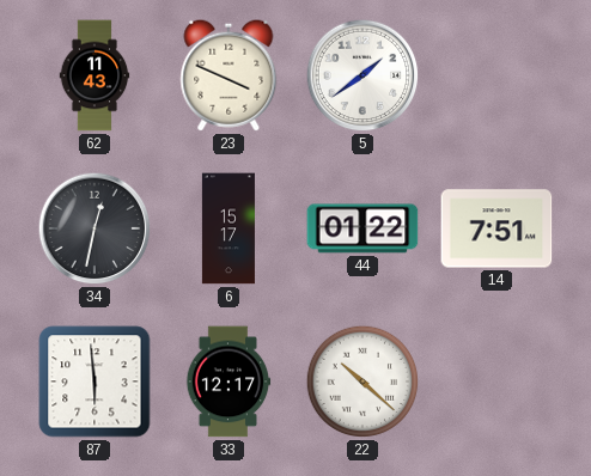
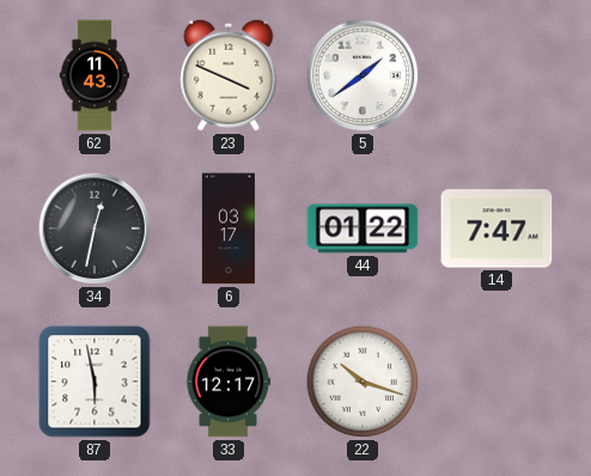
6: 15:17 -> 03:17
14: 7:51 -> 7:47
87: 5:59 -> 5:58
22: 10:22 -> 10:18
